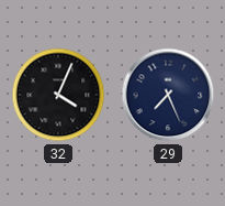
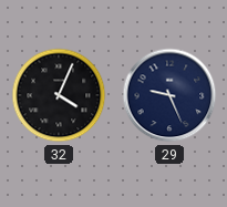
29: 7:26 -> 9:26
